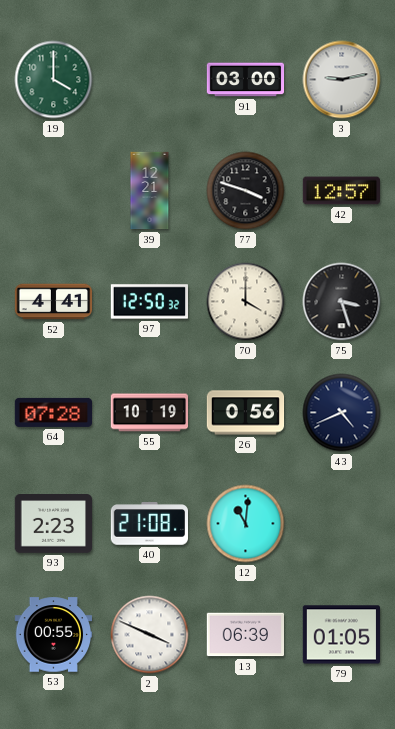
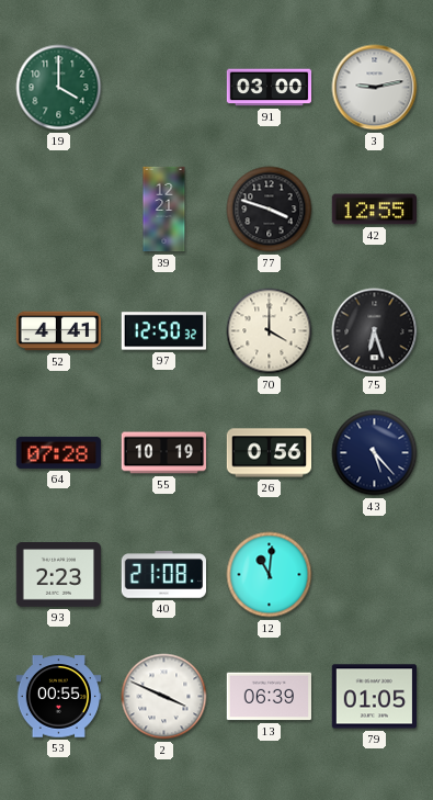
42: 12:57 -> 12:55
75: 3:27 -> 6:27
43: 4:41 -> 5:23
